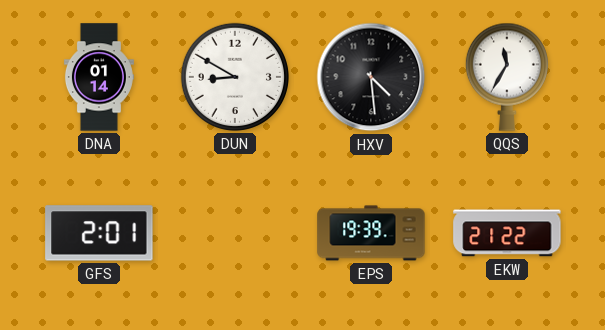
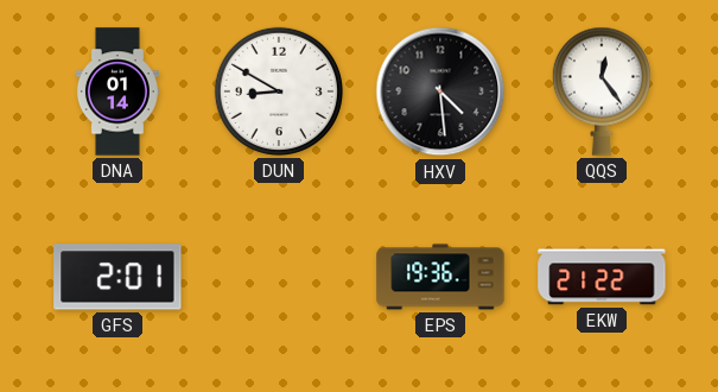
QQS: 11:35 -> 12:24
EPS: 19:39 -> 19:36
